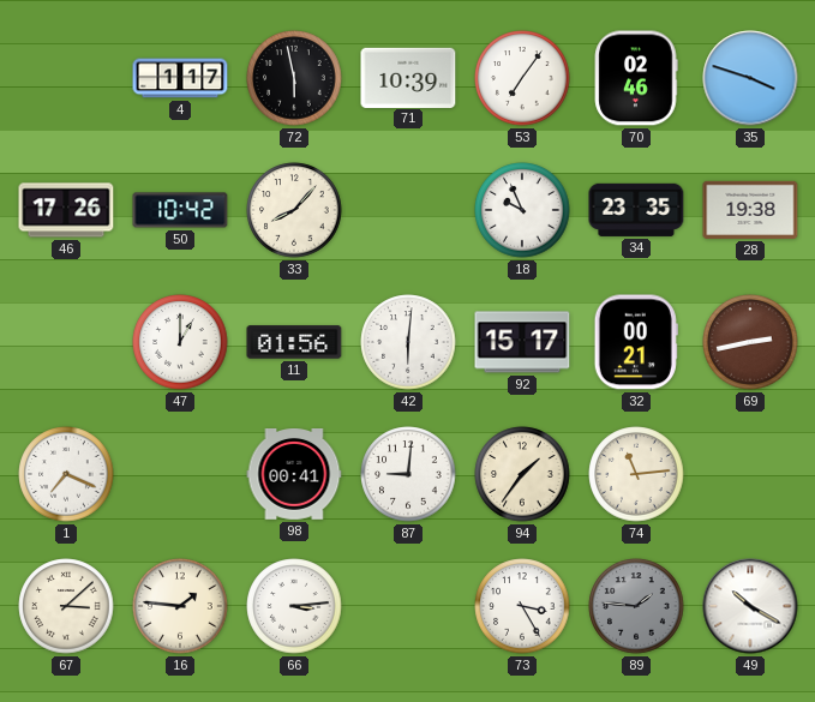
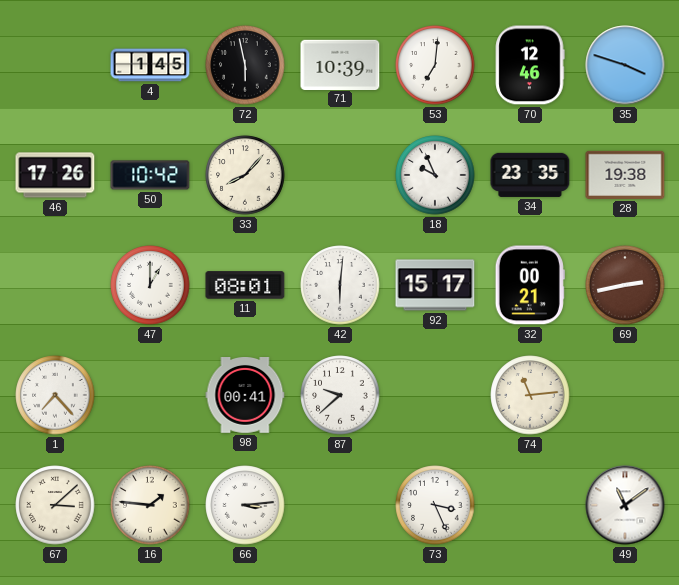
4: 1:17 -> 1:45
53: 7:06 -> 7:01
70: 02:46 -> 12:46
11: 01:56 -> 08:01
1: 7:19 -> 7:23
87: 9:01 -> 9:38
94: 1:36 -> none
73: 3:25 -> 3:26
89: 1:46 -> none
49: 10:20 -> 11:09
